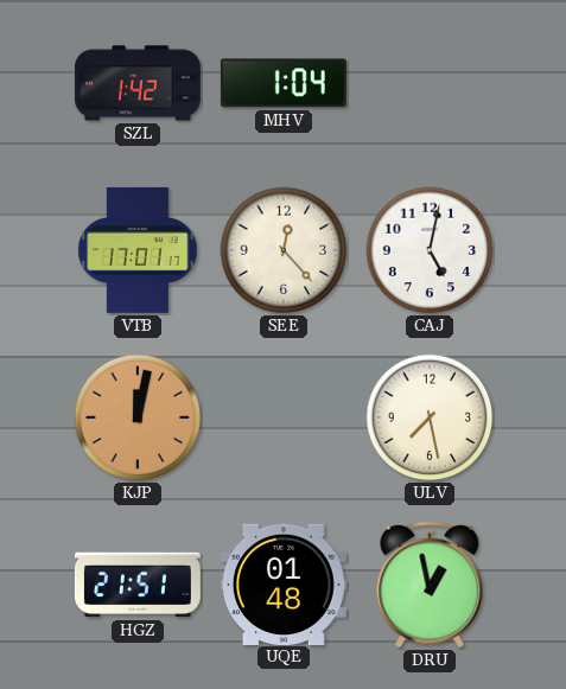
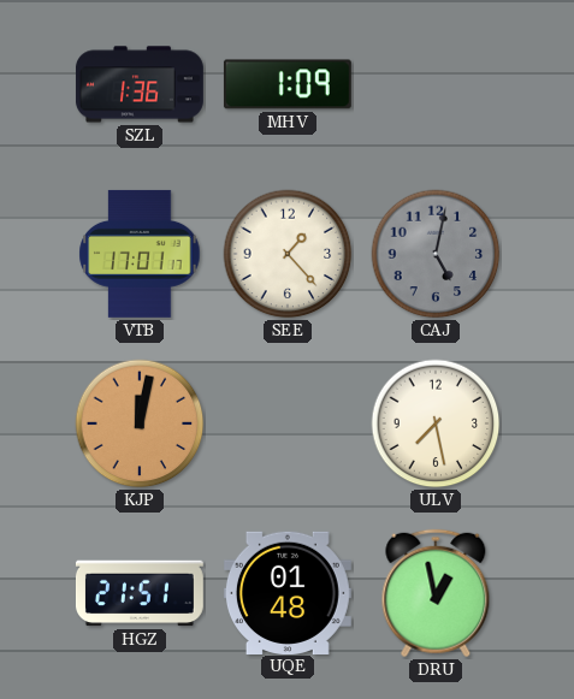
SZL: 1:42 -> 1:36
MHV: 1:04 -> 1:09
SEE: 12:23 -> 1:23
CAJ dial: white -> grey
